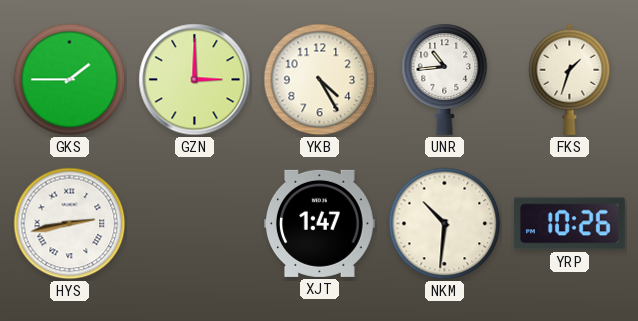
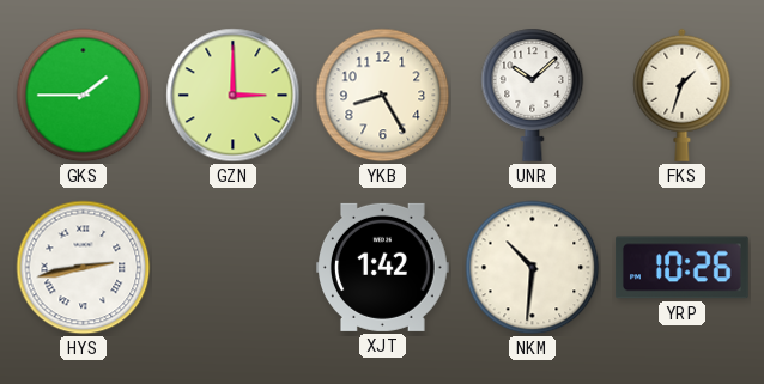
YKB: 4:25 -> 8:25
UNR: 10:44 -> 10:08
XJT: 1:47 -> 1:42
